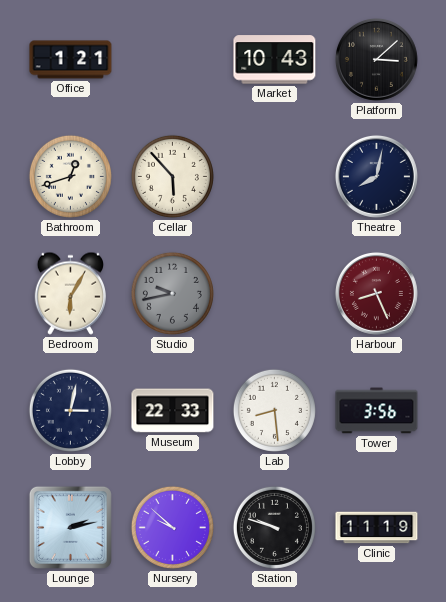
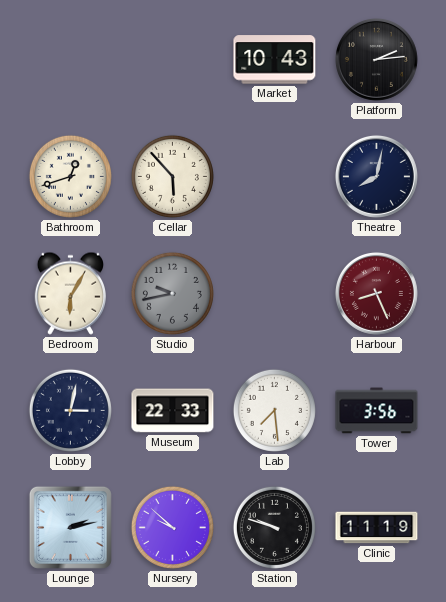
Office: 1:21 -> none
Platform: 3:08 -> 2:14
Lab: 8:29 -> 7:29
